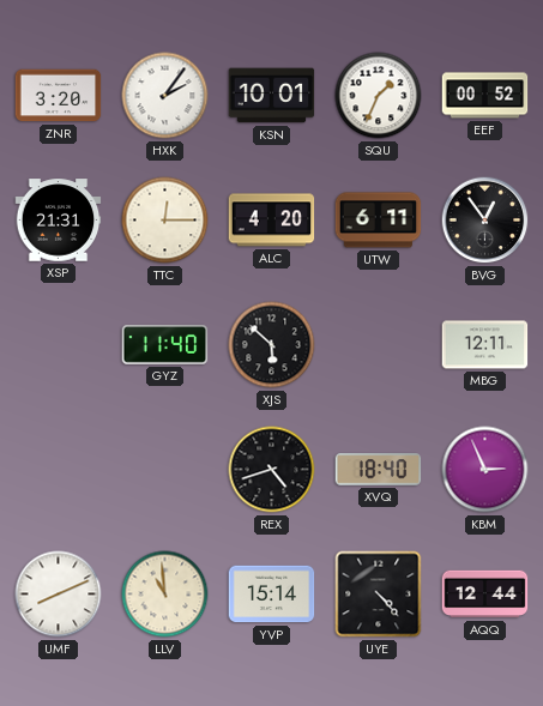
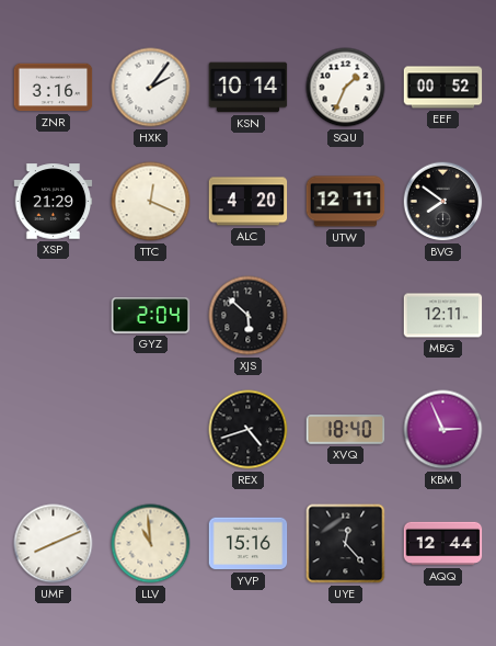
ZNR: 3:20 -> 3:16
KSN: 10:01 -> 10:14
XSP: 21:31 -> 21:29
TTC: 12:15 -> 12:19
UTW: 6:11 -> 12:11
BVG: 12:54 -> 7:51
GYZ: 11:40 -> 2:04
YVP: 15:14 -> 15:16
UYE: 4:23 -> 12:23
